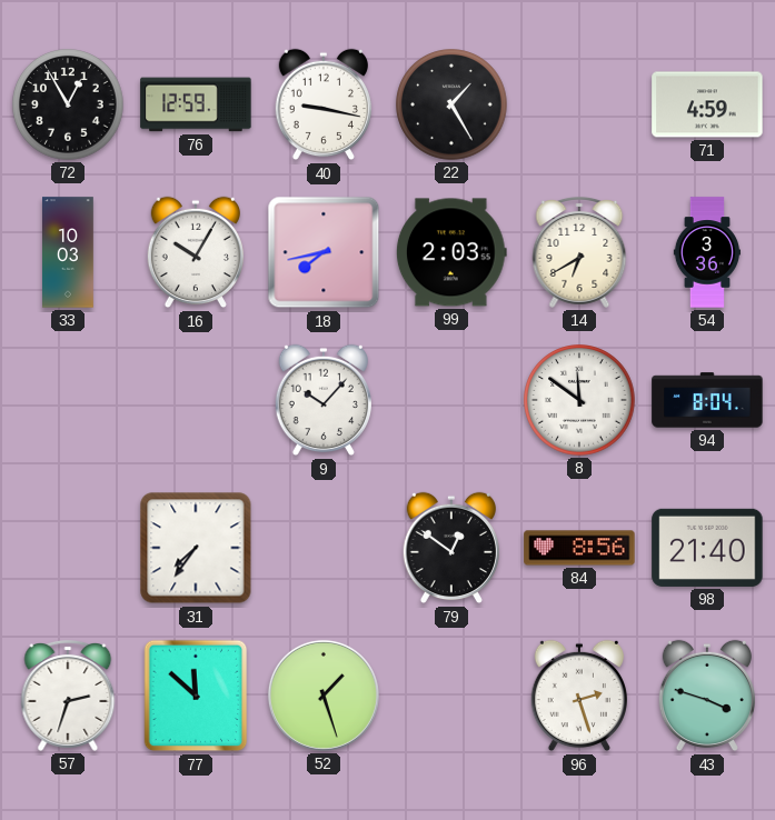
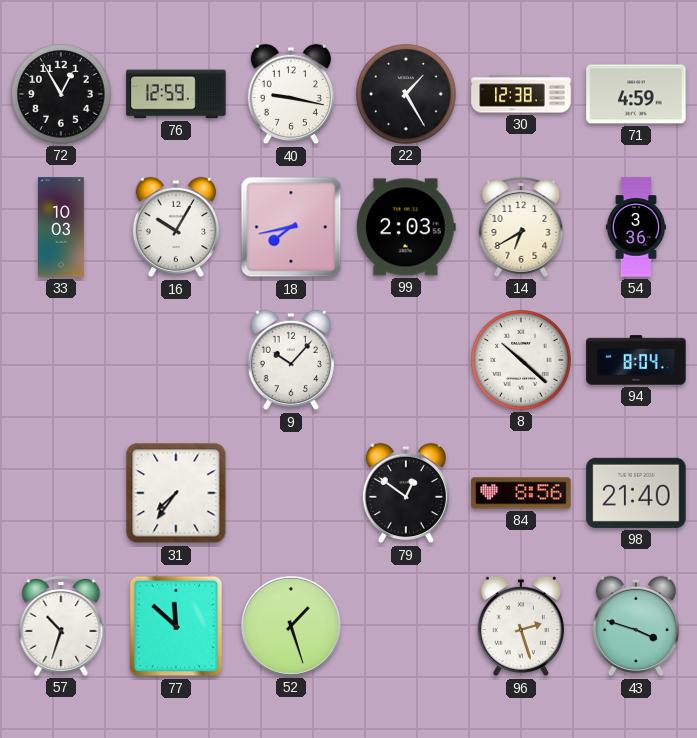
30: none -> 12:38
8: 11:51 -> 10:22
57: 2:33 -> 10:33
